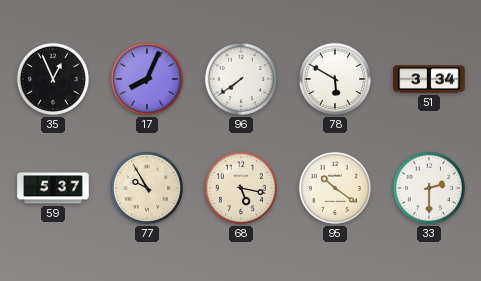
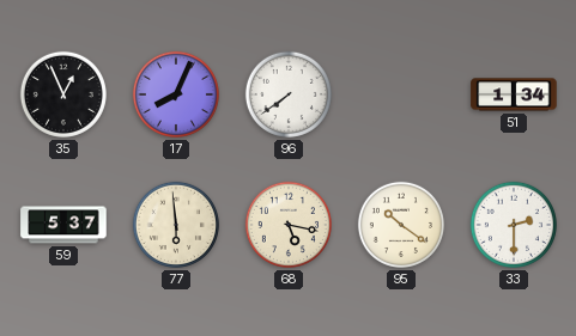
78: 5:50 -> none
51: 3:34 -> 1:34
77: 9:55 -> 5:59
